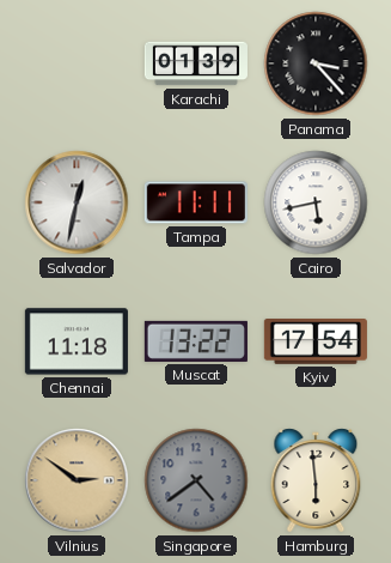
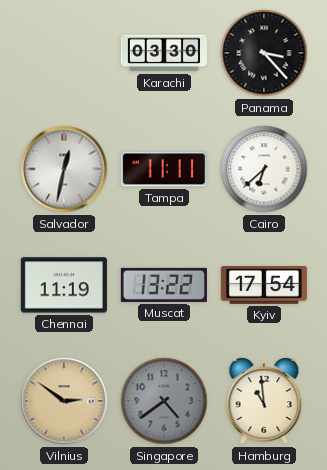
Karachi: 01:39 -> 03:30
Cairo: 5:43 -> 6:38
Chennai: 11:18 -> 11:19
Hamburg: 5:59 -> 10:59
